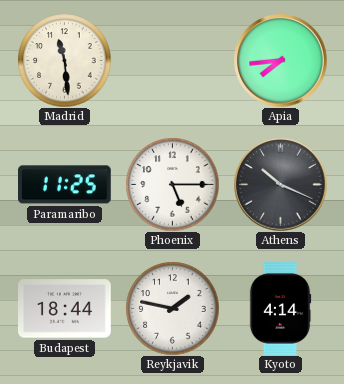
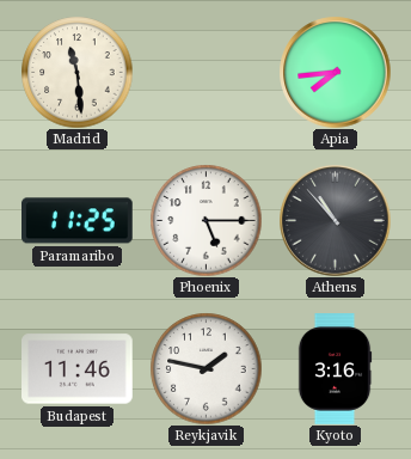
Athens: 10:19 -> 10:53
Budapest: 18:44 -> 11:46
Kyoto: 4:14 -> 3:16
